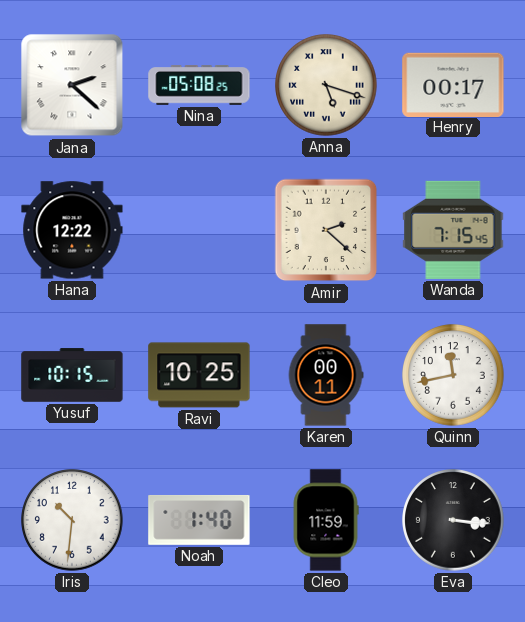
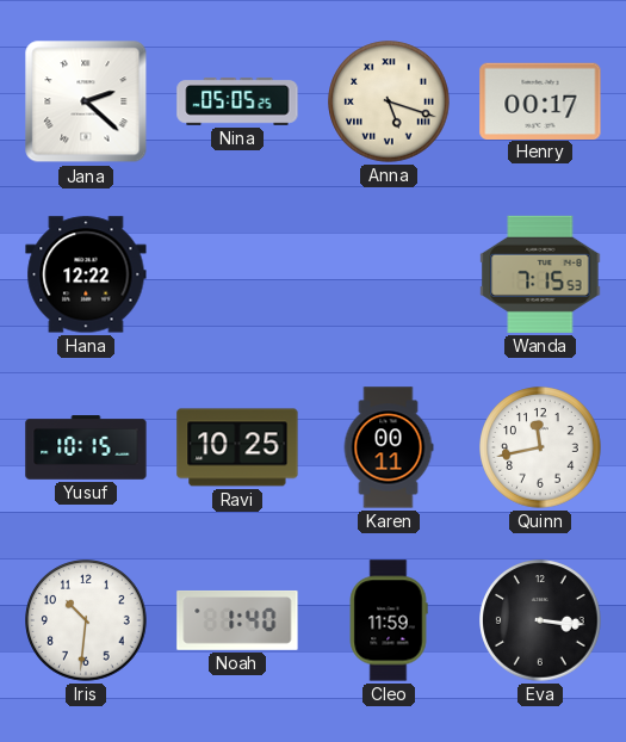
Nina: 05:08 -> 05:05
Amir: 2:22 -> none
Wanda: 7:15:45 -> 7:15:53
